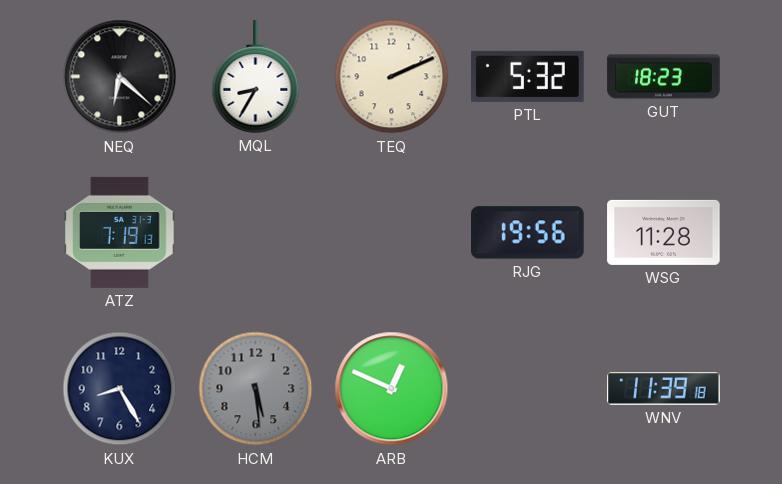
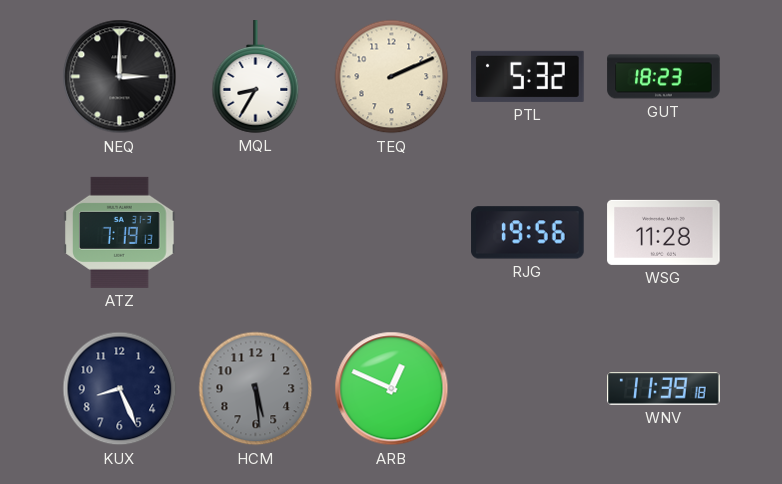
NEQ: 6:22 -> 3:00
KUX: 8:25 -> 8:26
